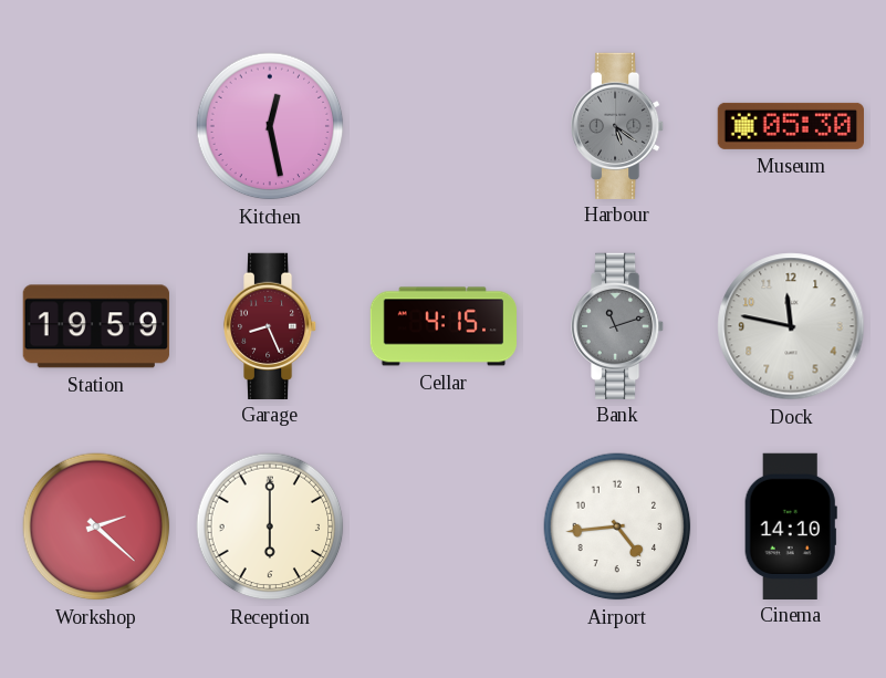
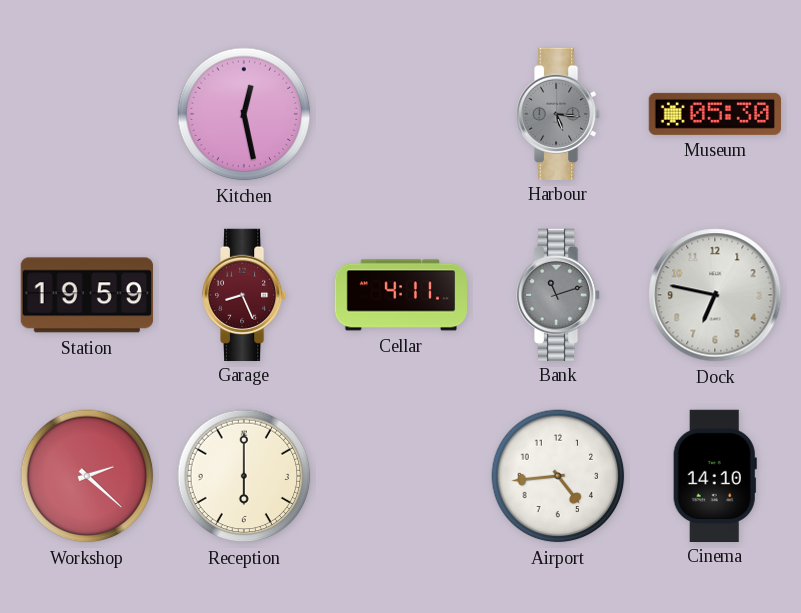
Harbour: 5:21 -> 5:16
Cellar: 4:15 -> 4:11
Dock: 11:47 -> 6:47
